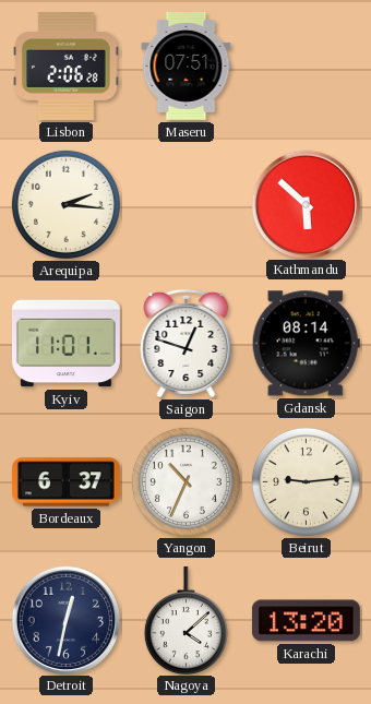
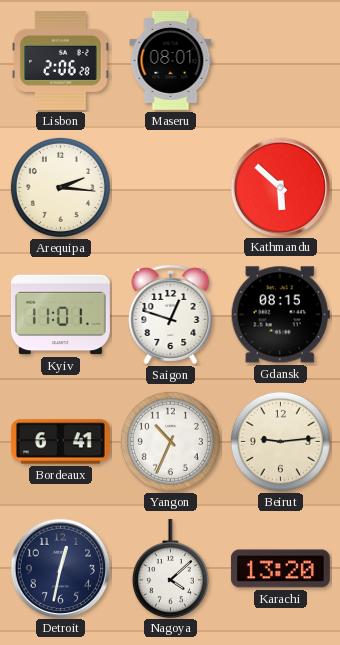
Maseru: 07:51 -> 08:01
Gdansk: 08:14 -> 08:15
Bordeaux: 6:37 -> 6:41
